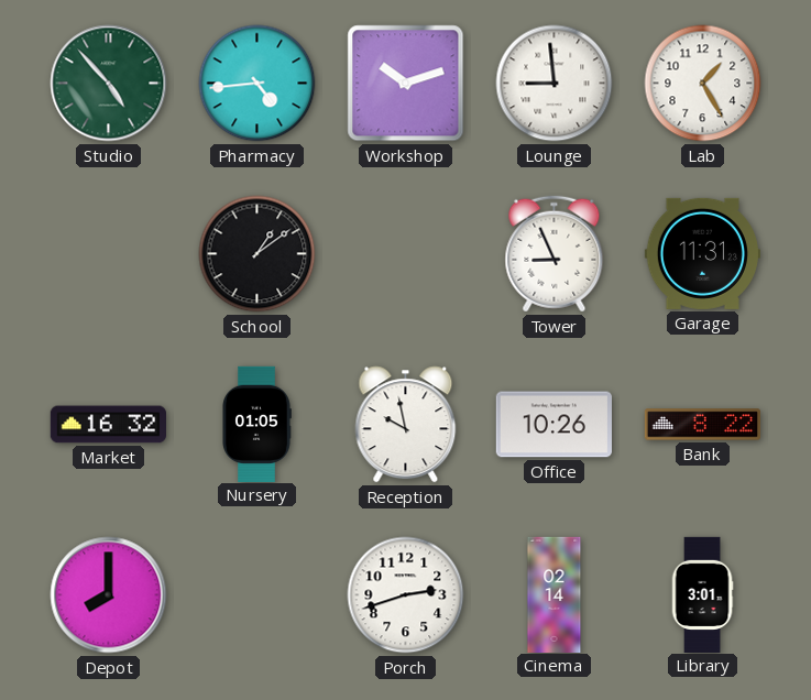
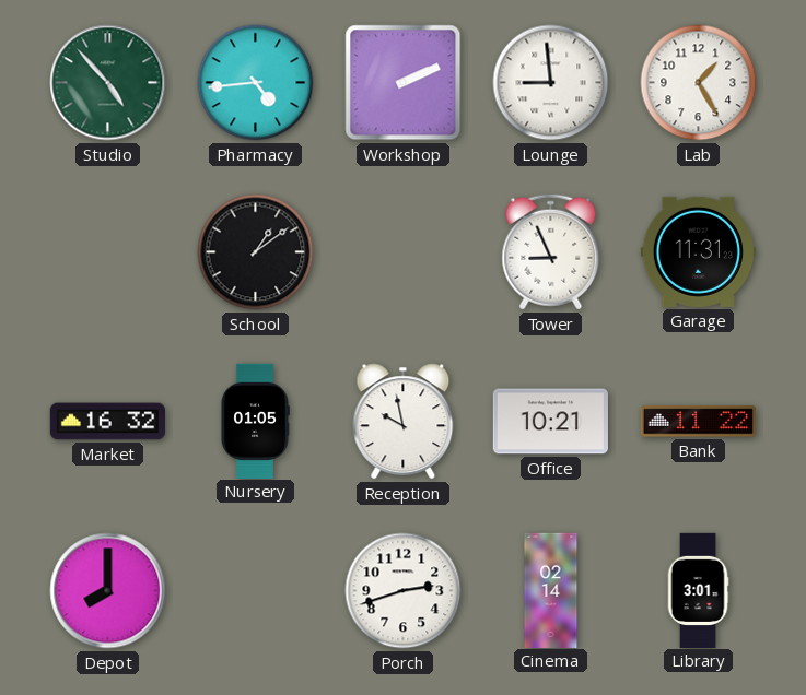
Workshop: 10:12 -> 2:11
Office: 10:26 -> 10:21
Bank: 8:22 -> 11:22
